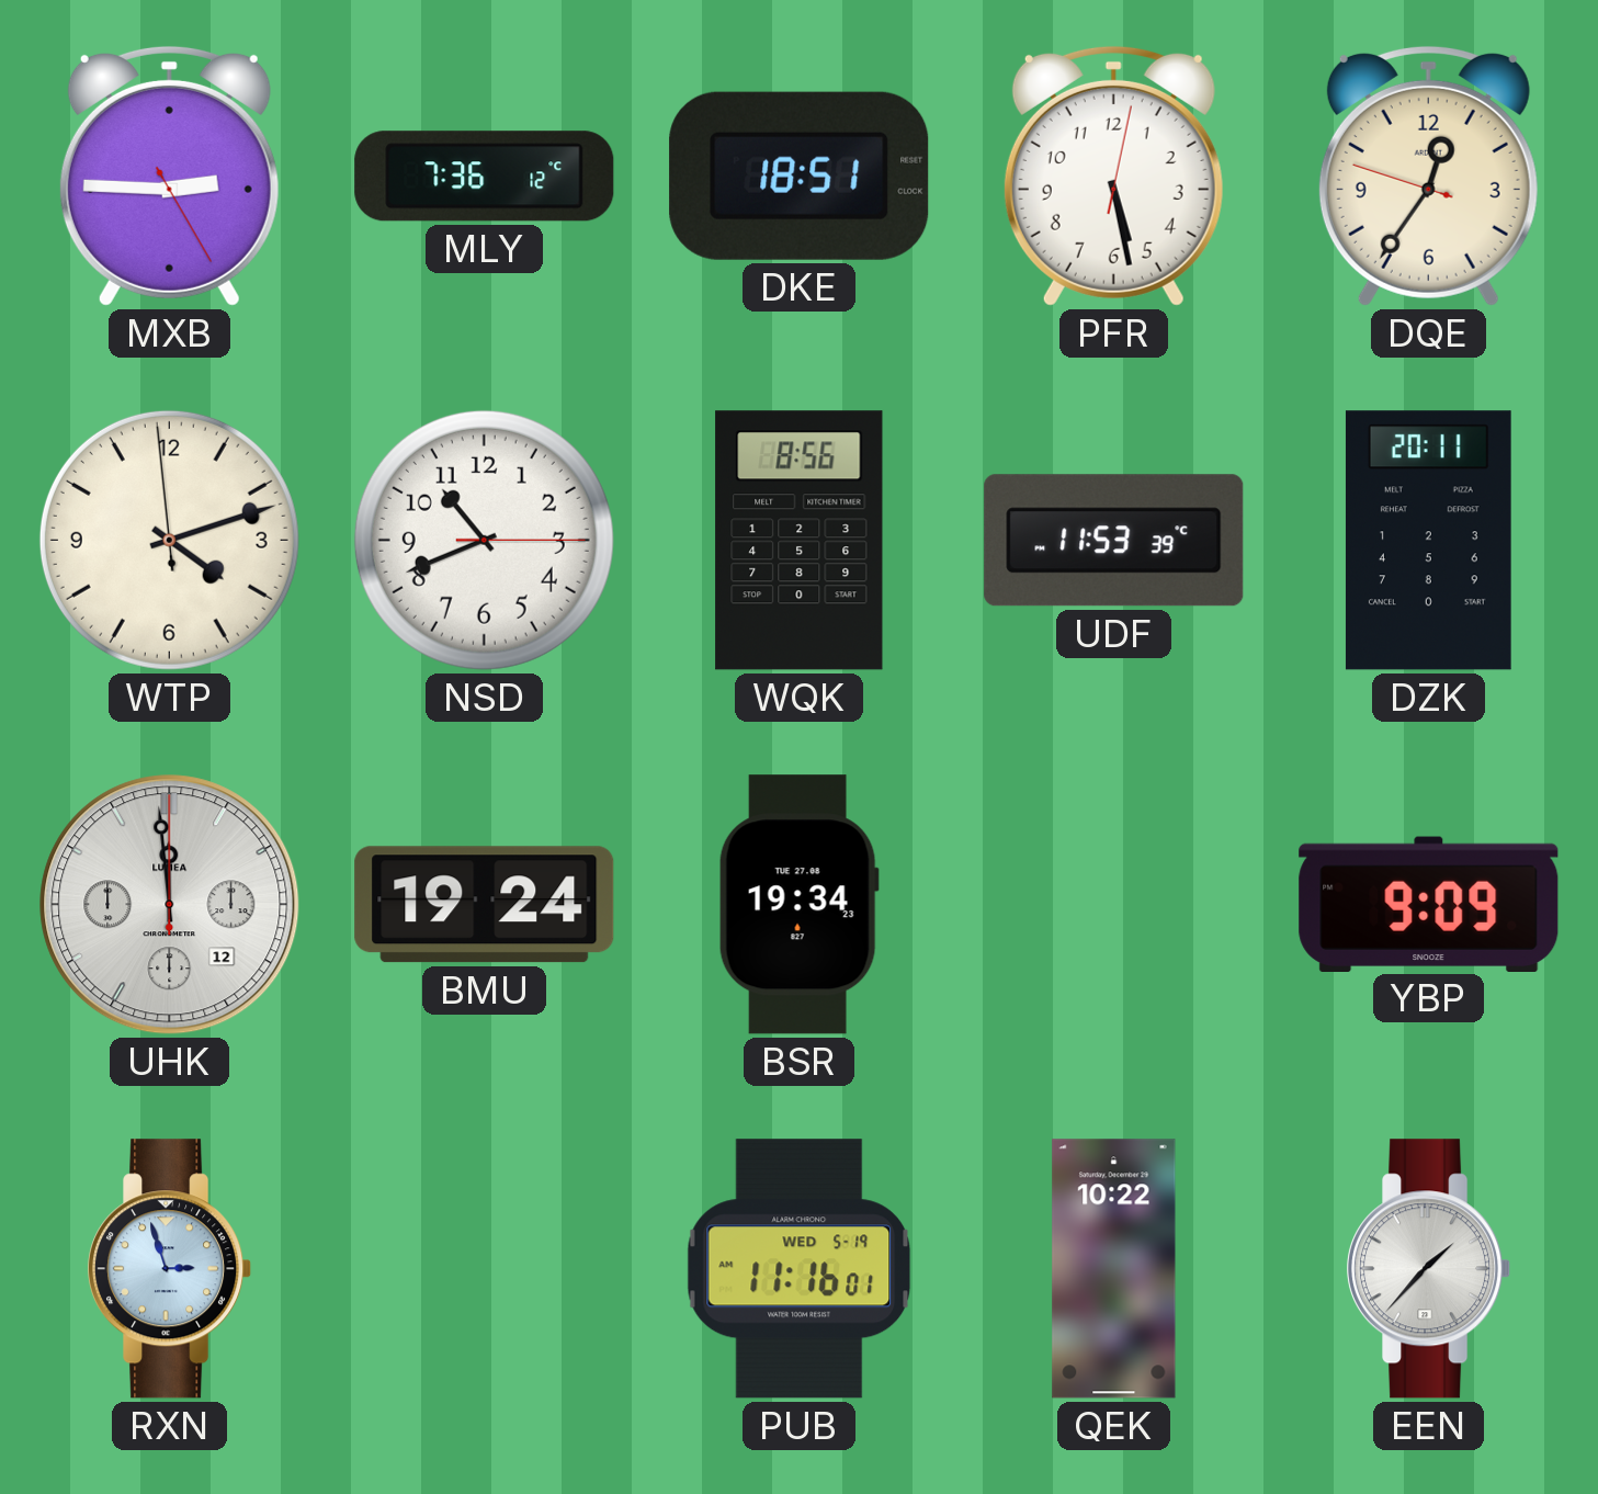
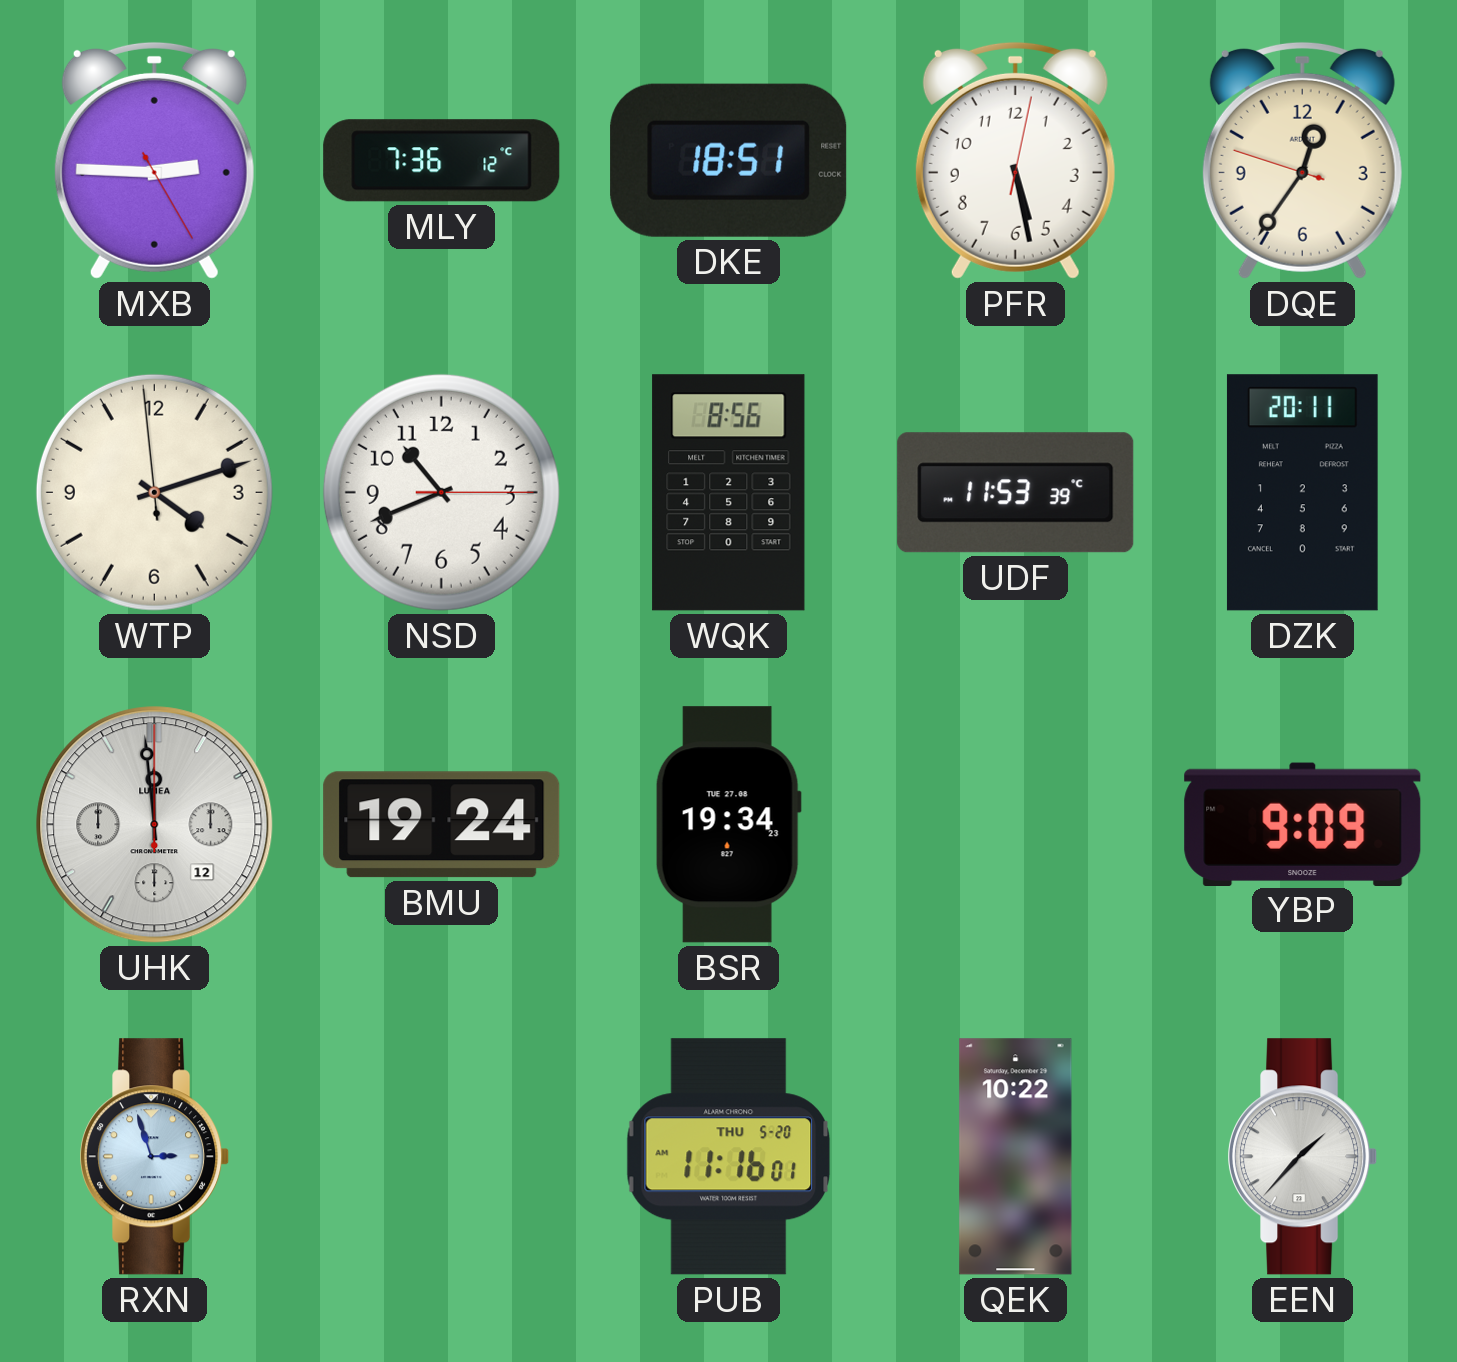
PUB date: WED 5-19 -> THU 5-20
